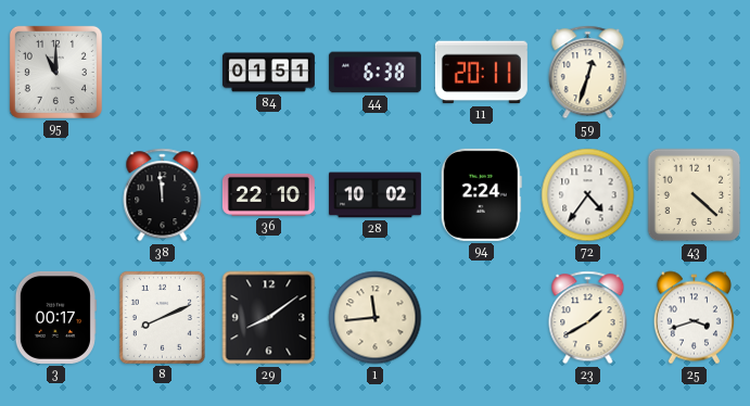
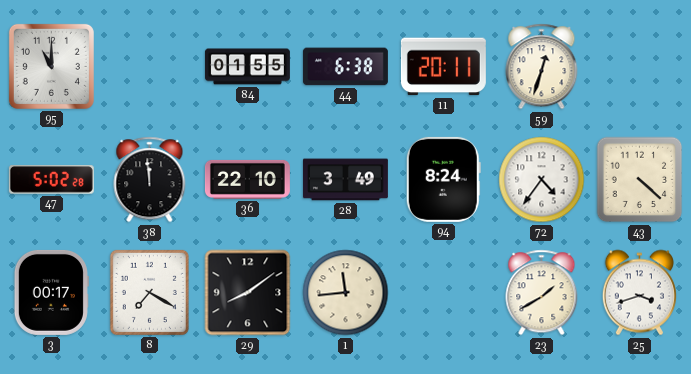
84: 01:51 -> 01:55
47: none -> 5:02
28: 10:02 -> 3:49
94: 2:24 -> 8:24
8: 8:11 -> 7:20
